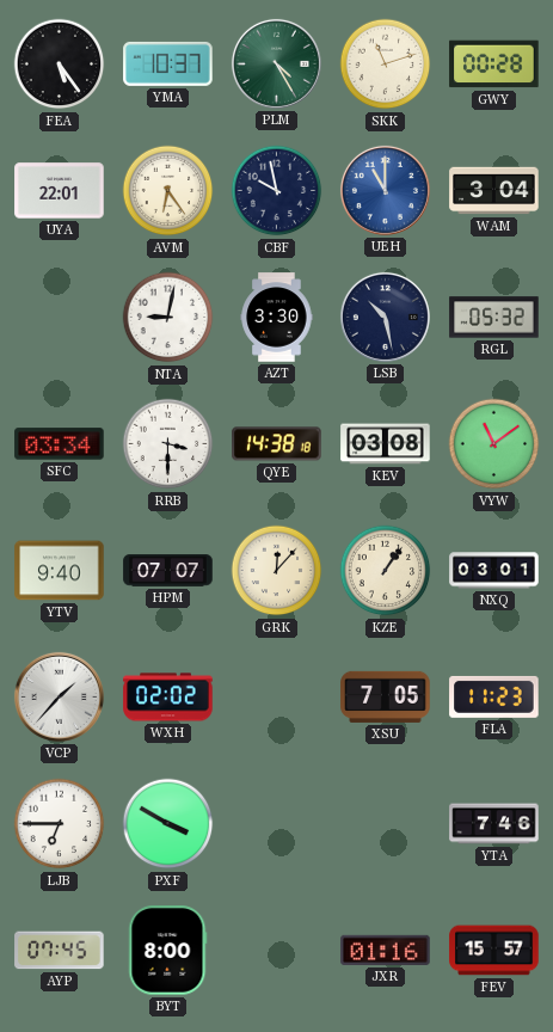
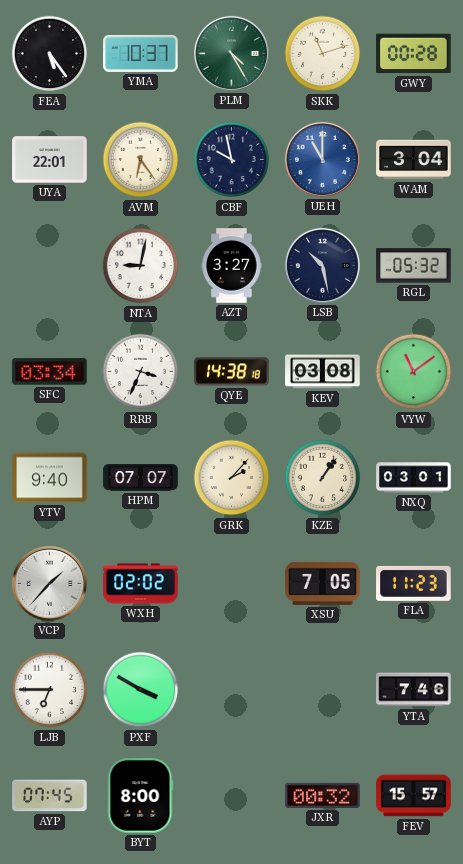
AZT: 3:30 -> 3:27
RRB: 3:30 -> 3:34
GRK: 12:07 -> 2:07
JXR: 01:16 -> 00:32
